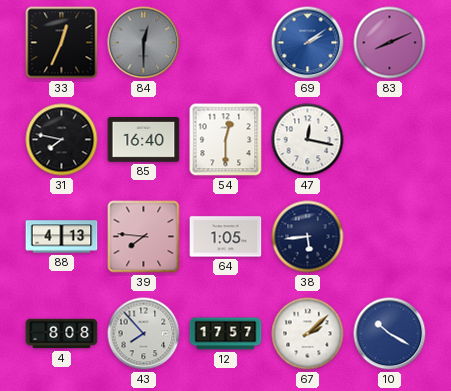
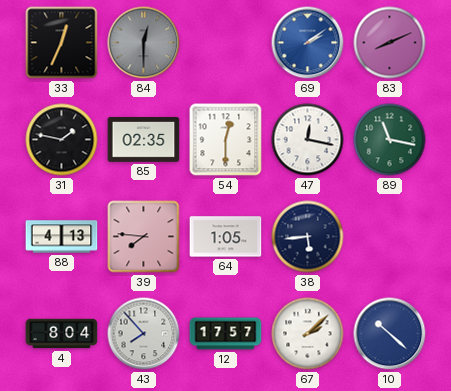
31: 7:47 -> 1:47
85: 16:40 -> 02:35
89: none -> 11:17
4: 8:08 -> 8:04
10: 10:20 -> 10:22
